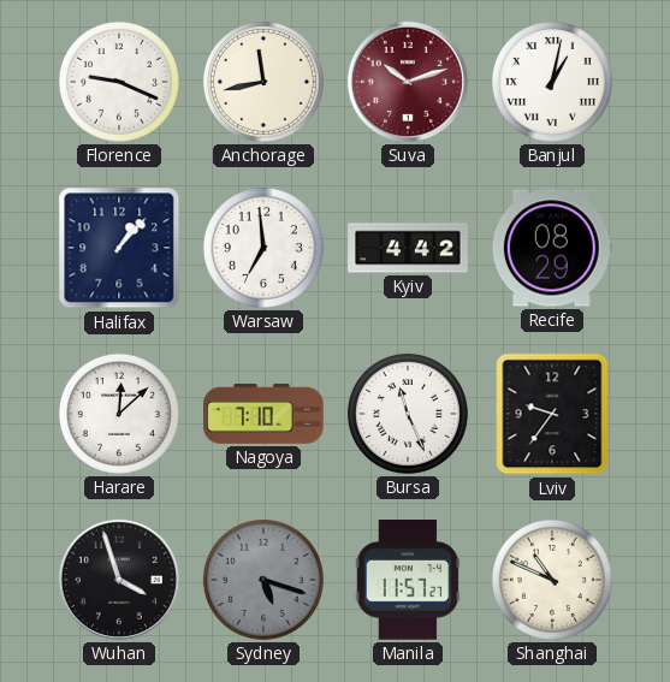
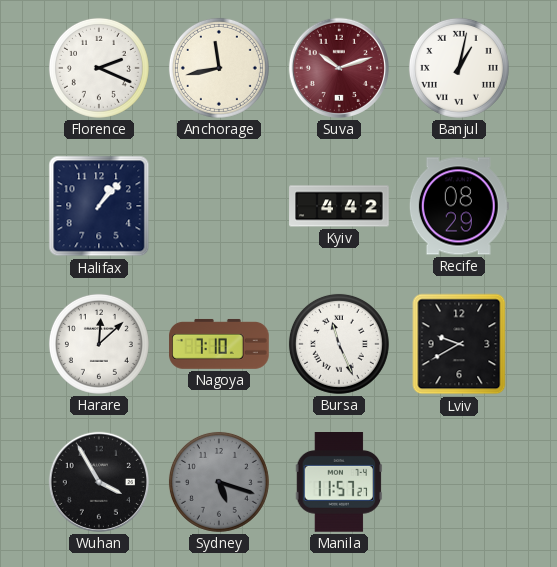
Florence: 9:19 -> 2:19
Warsaw: 6:59 -> none
Lviv: 9:36 -> 9:40
Wuhan: 3:57 -> 3:55
Shanghai: 10:49 -> none
